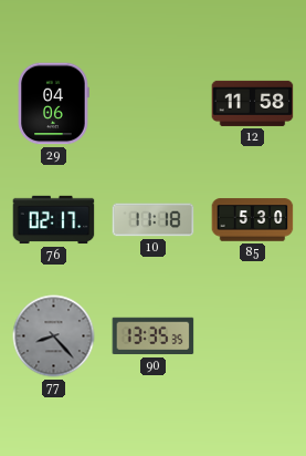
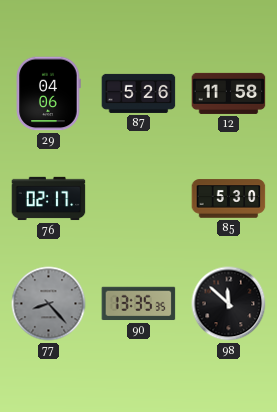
87: none -> 5:26
10: 11:18 -> none
98: none -> 11:52
